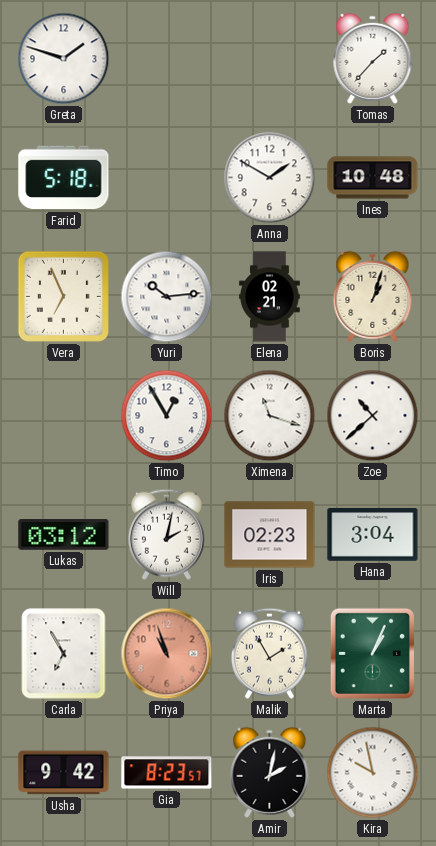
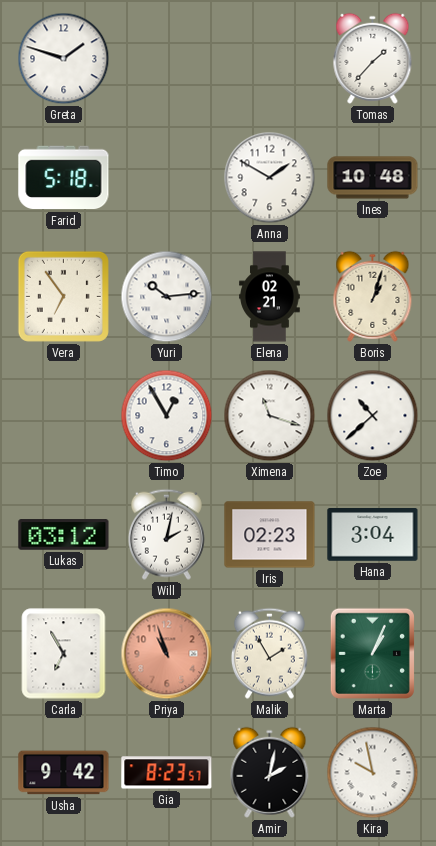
Vera: 6:56 -> 6:54
